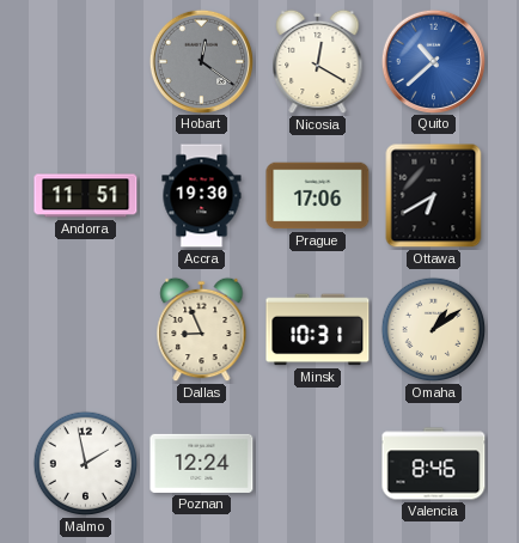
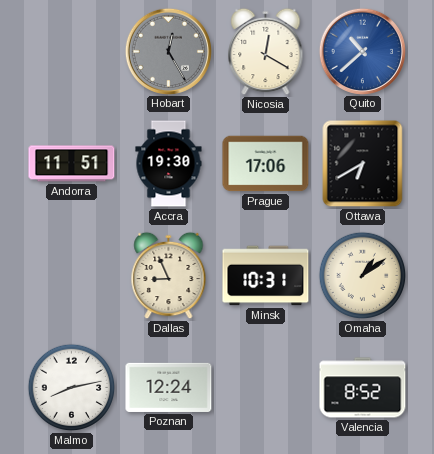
Hobart: 12:21 -> 12:25
Malmo: 1:58 -> 8:13
Valencia: 8:46 -> 8:52
